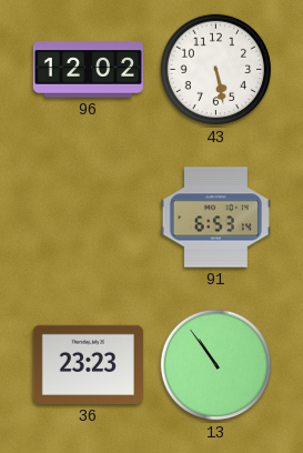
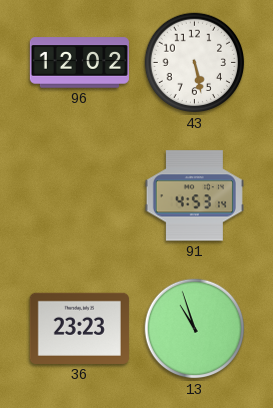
91: 6:53 -> 4:53
13: 10:54 -> 10:57
